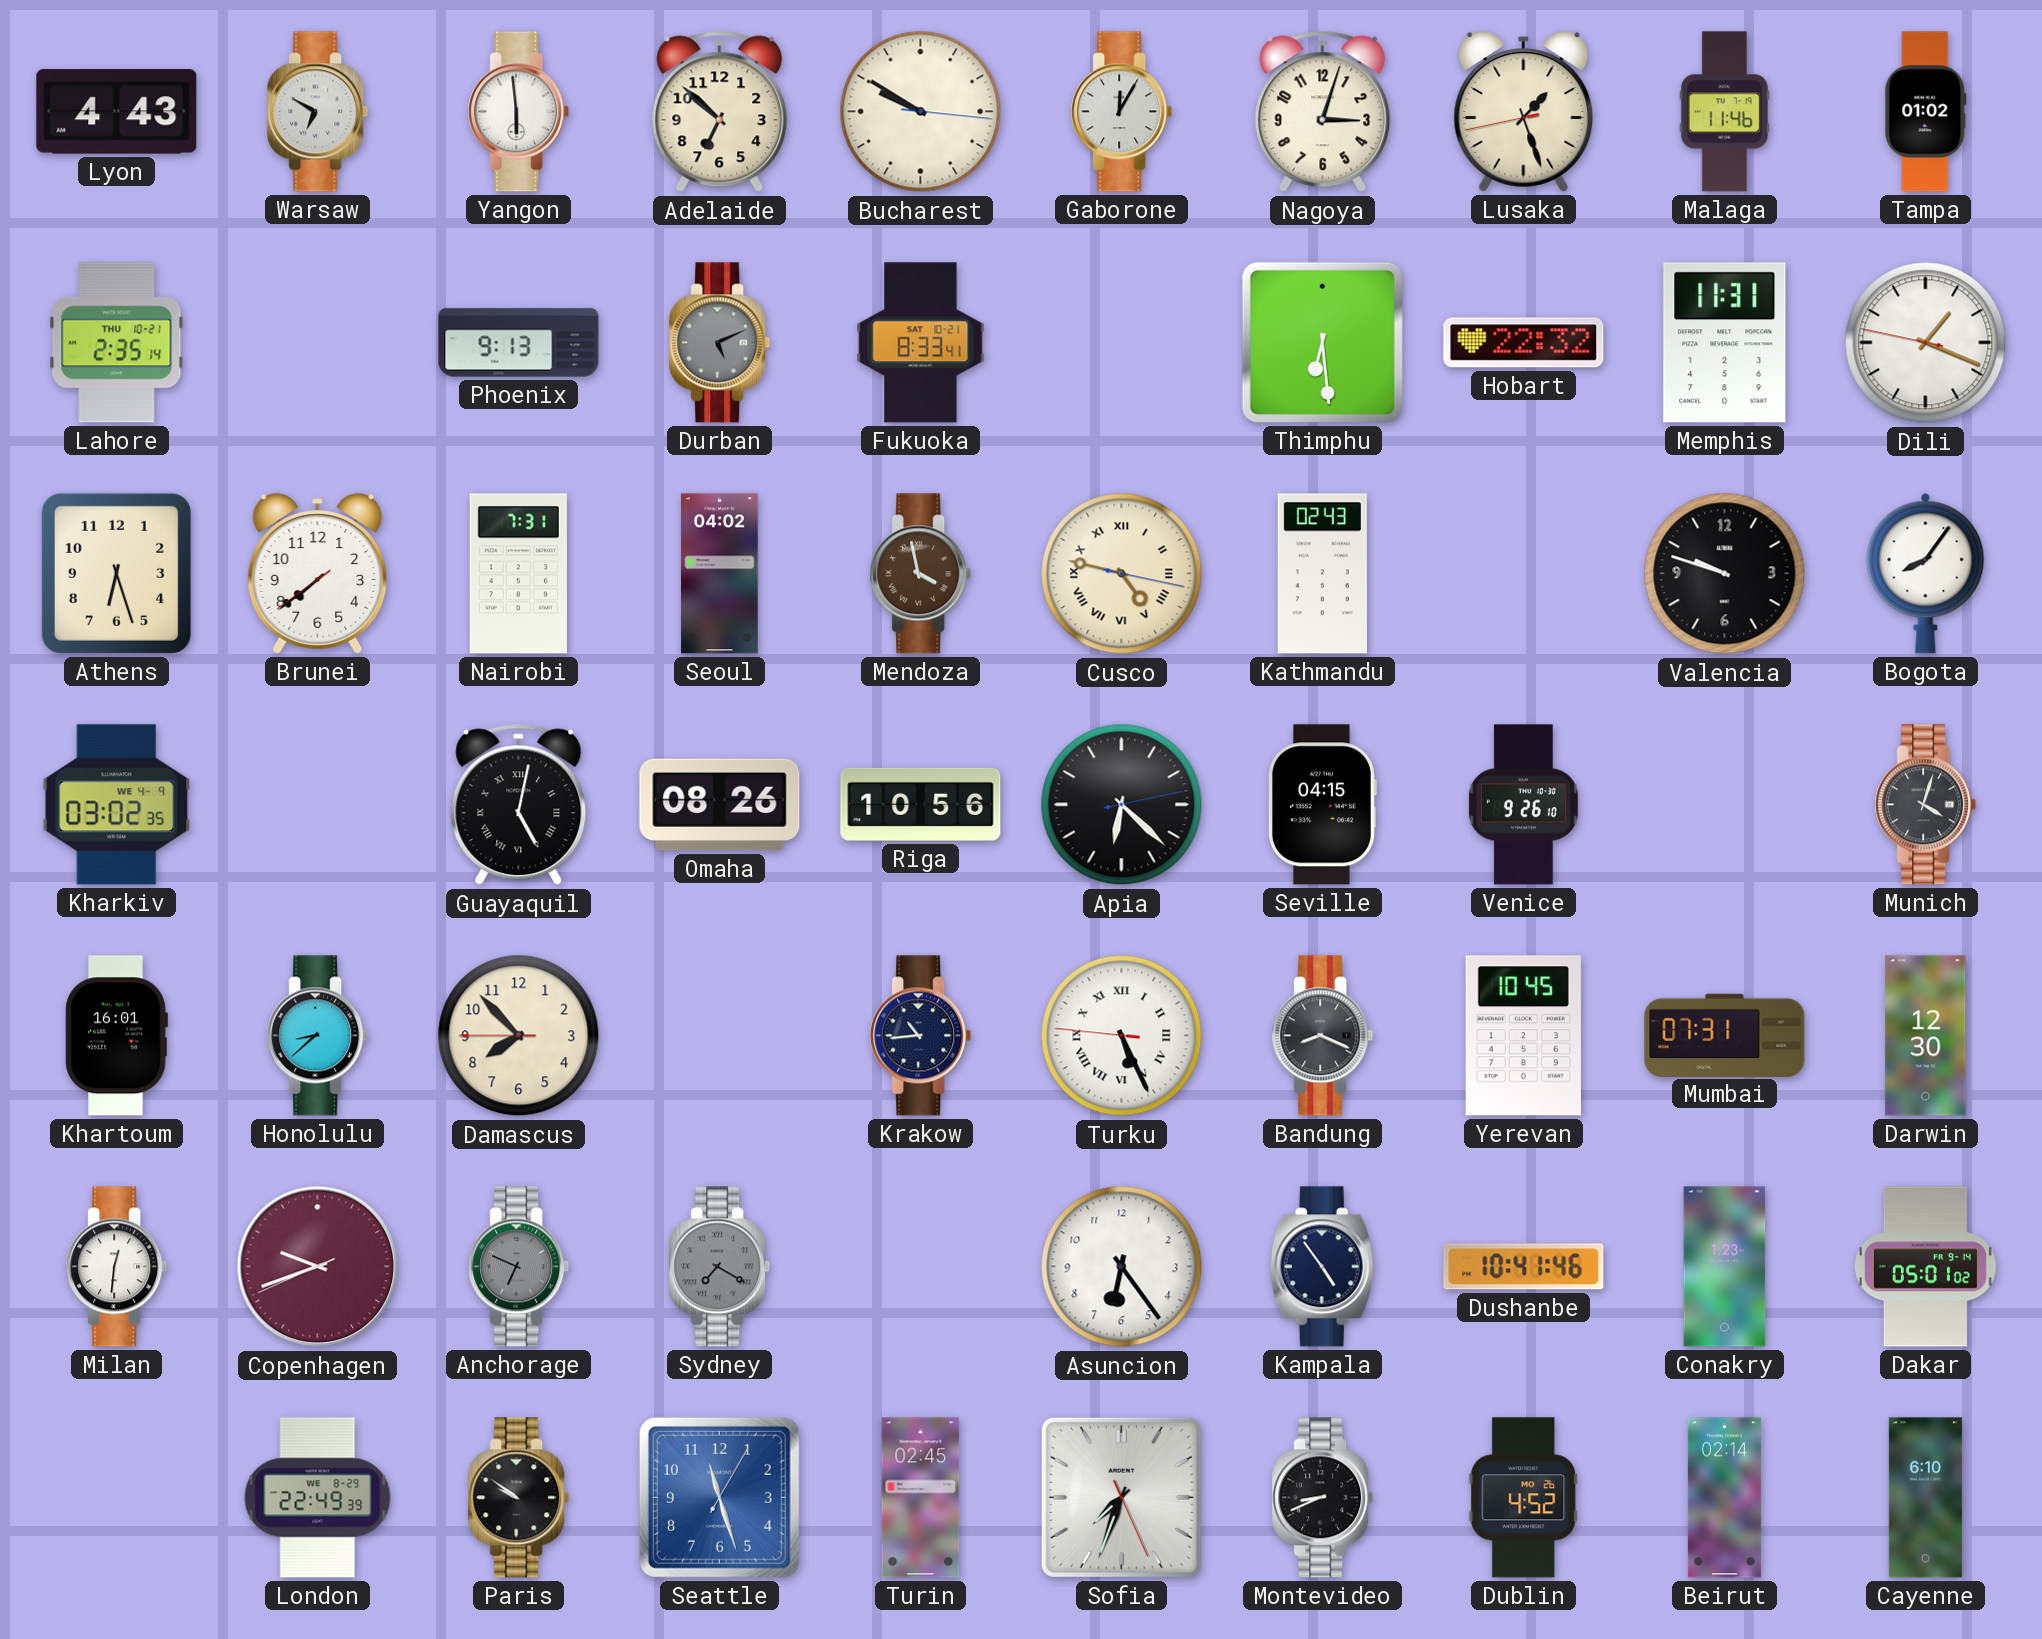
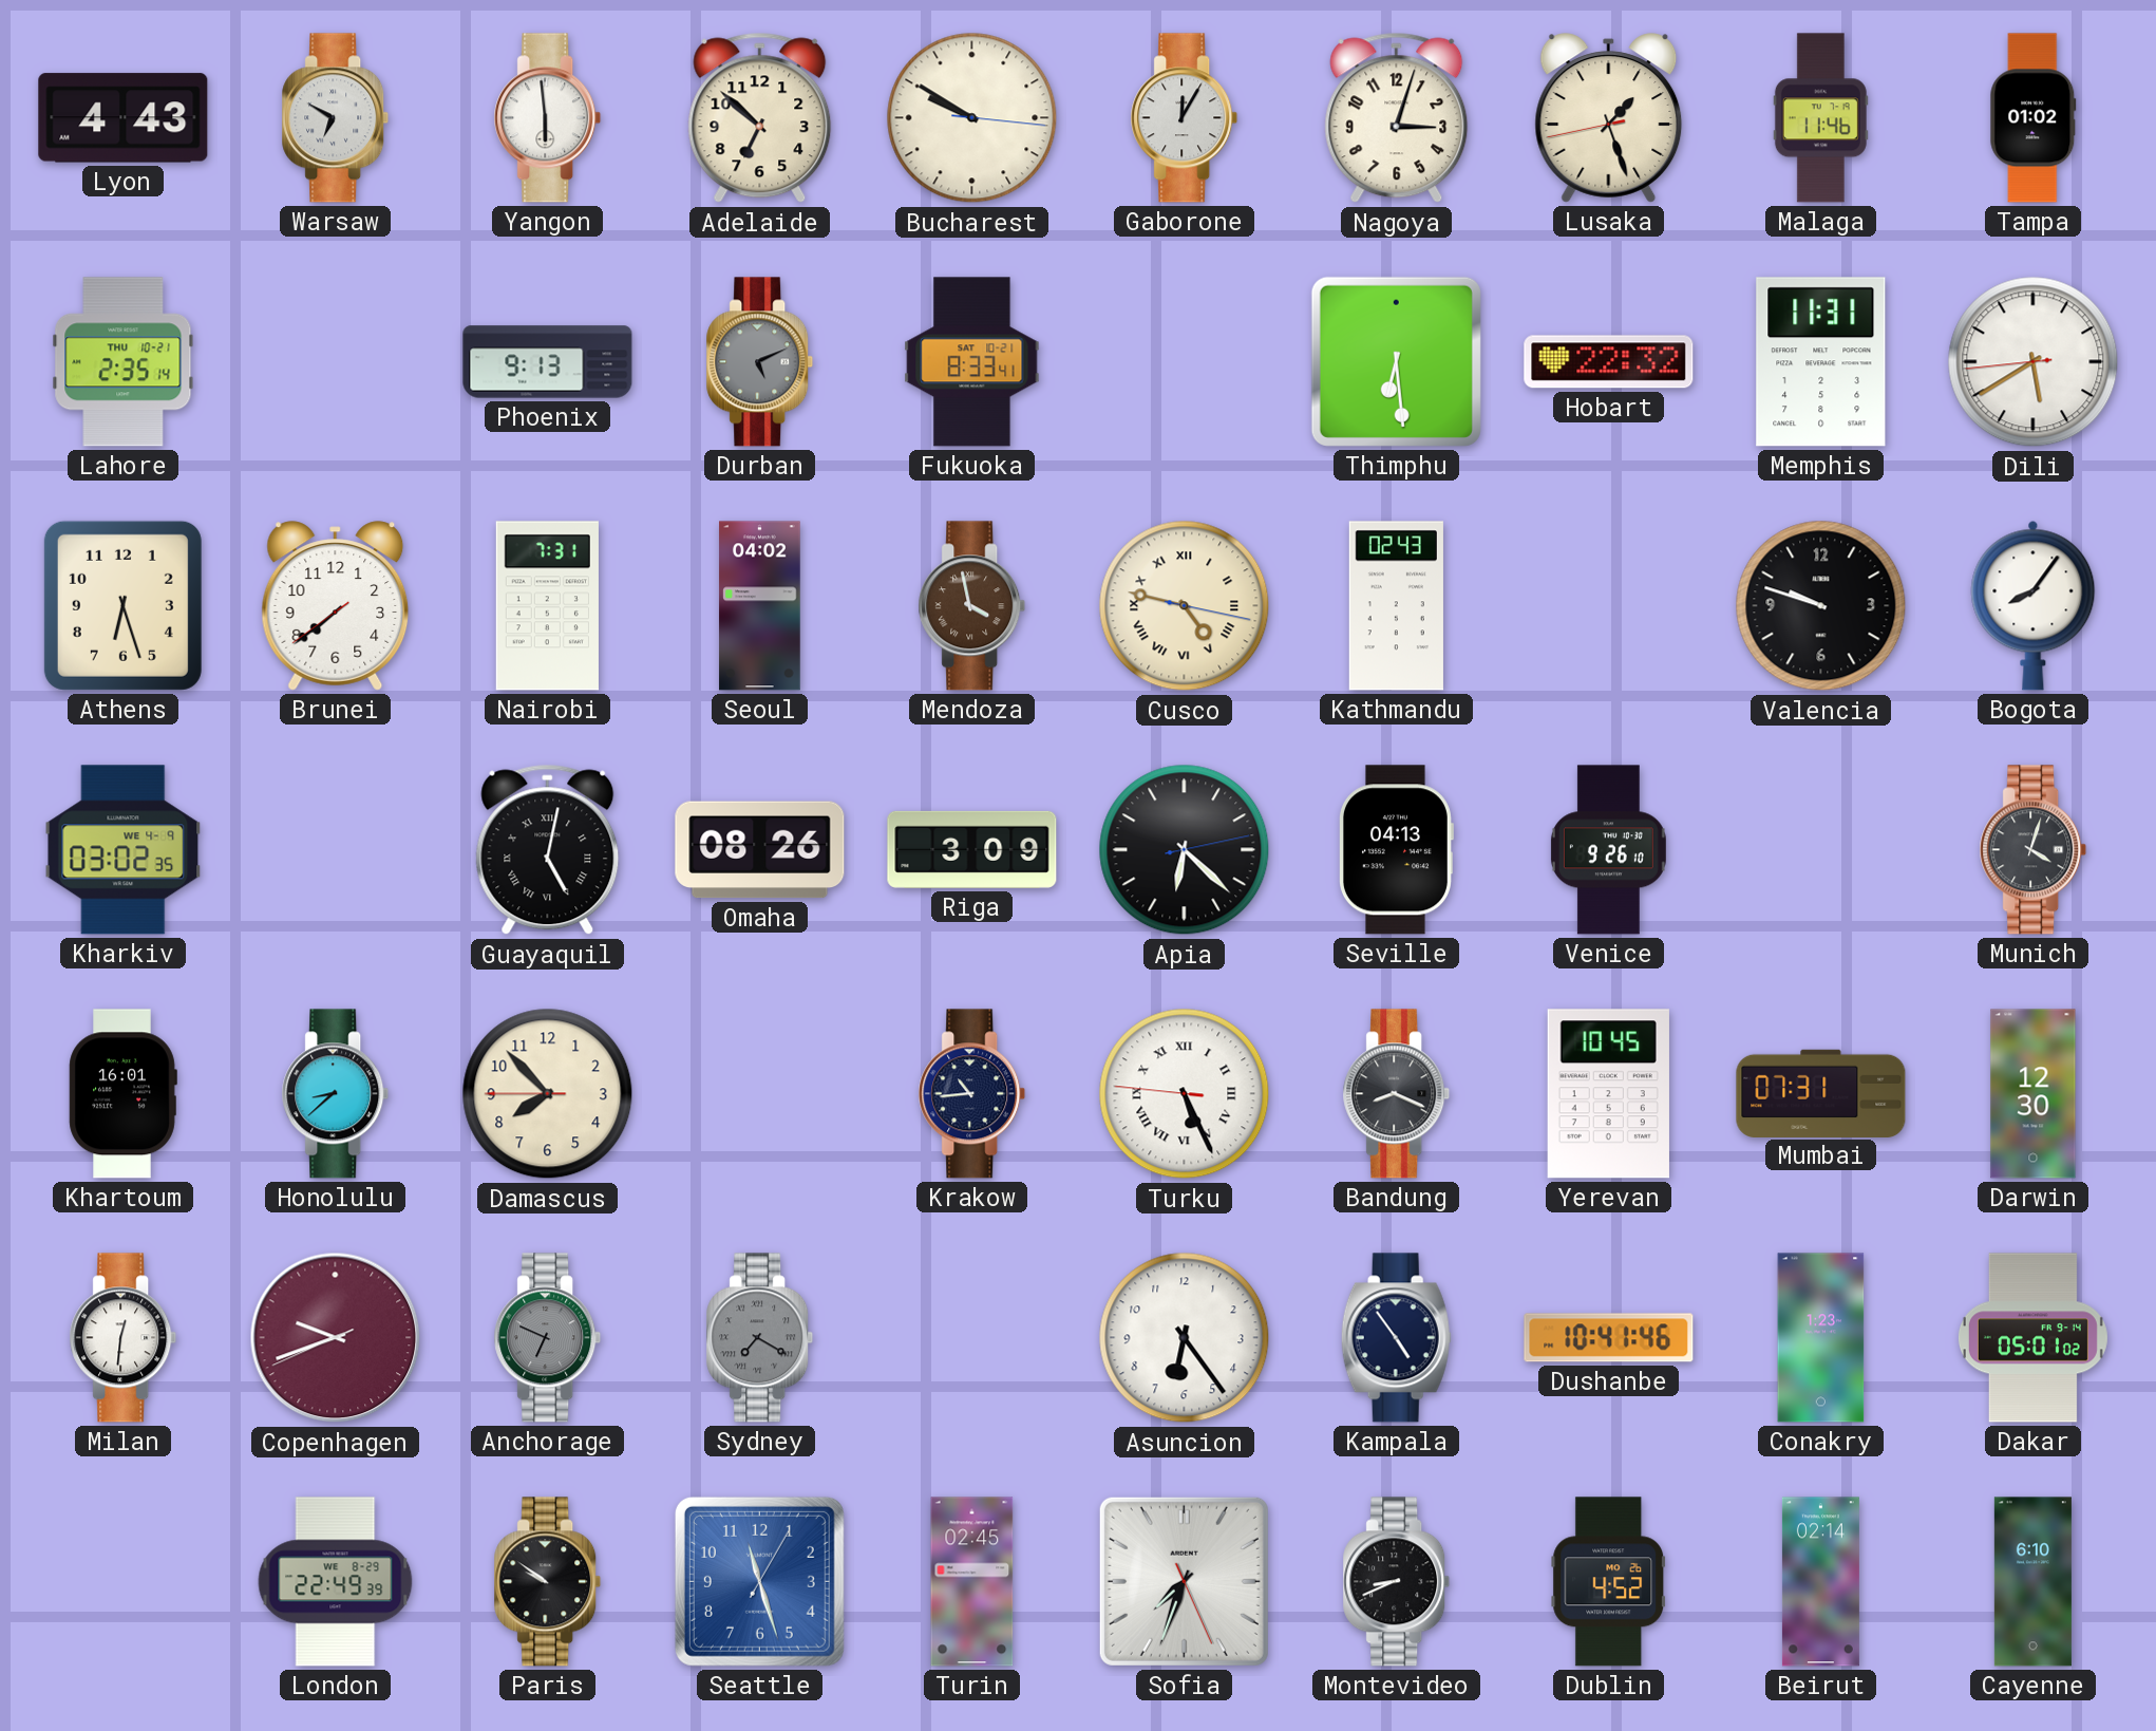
Dili: 1:18 -> 5:39
Riga: 10:56 -> 3:09
Seville: 04:15 -> 04:13
